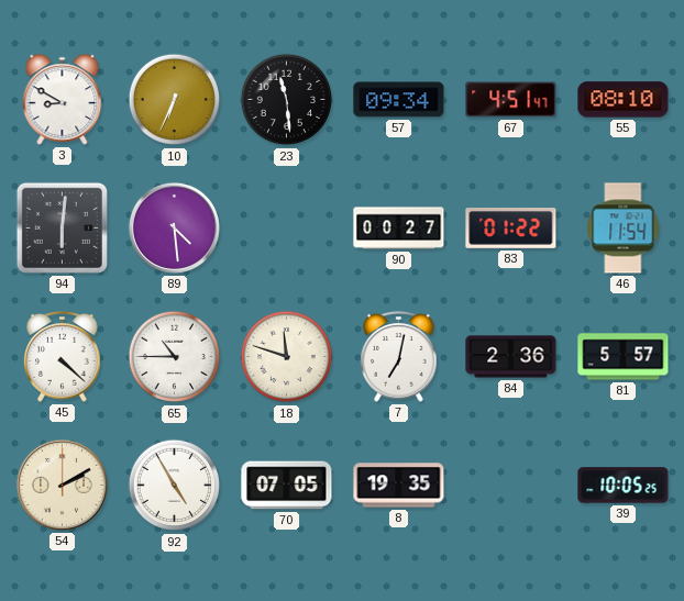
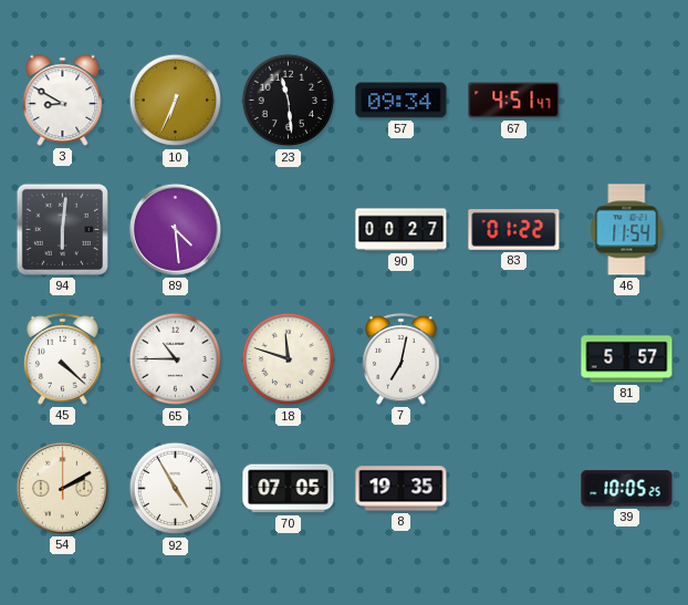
55: 08:10 -> none
84: 2:36 -> none
